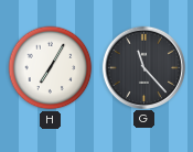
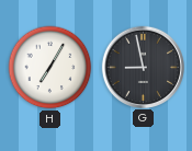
G: 11:23 -> 8:58
